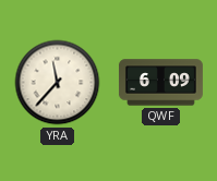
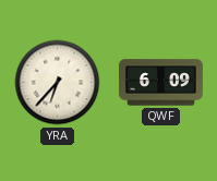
YRA: 11:37 -> 6:37
